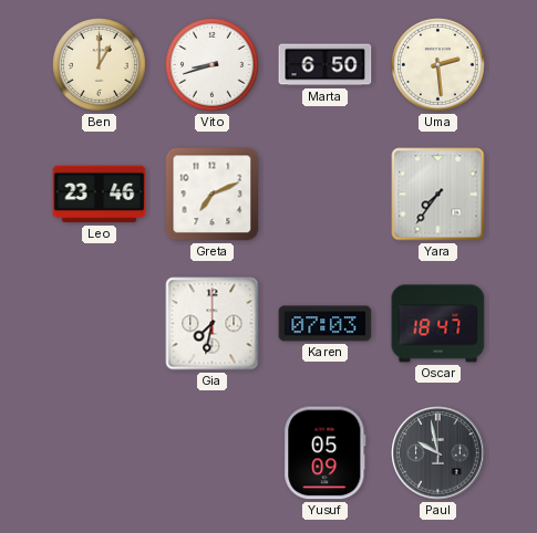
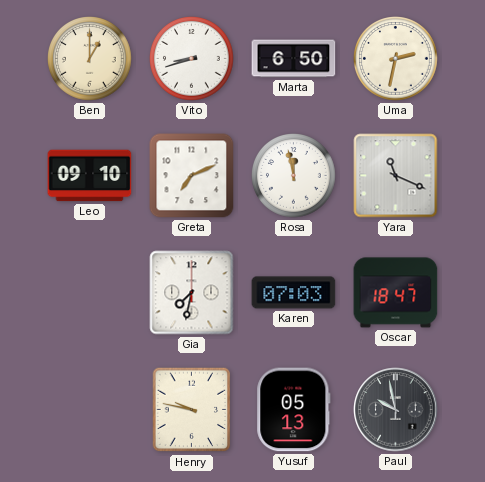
Uma: 2:29 -> 2:32
Leo: 23:46 -> 09:10
Rosa: none -> 11:58
Yara: 7:36 -> 11:19
Henry: none -> 9:47
Yusuf: 05:09 -> 05:13
